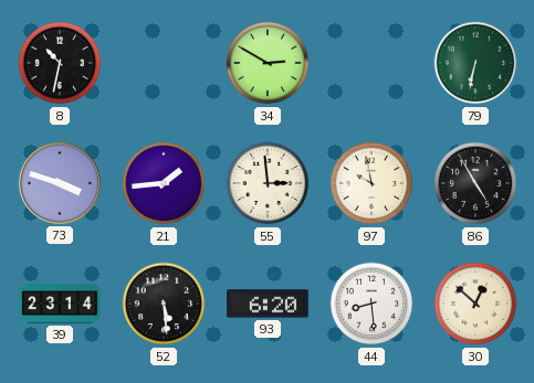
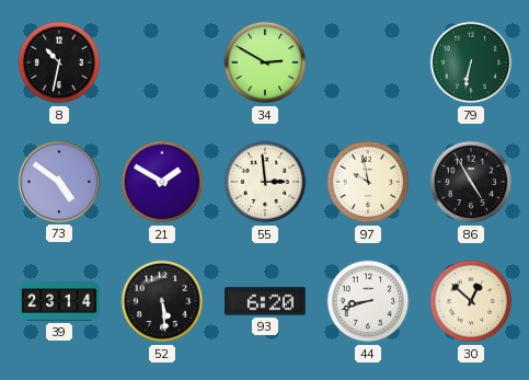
73: 3:48 -> 4:51
21: 1:44 -> 1:50
44: 8:29 -> 8:42
